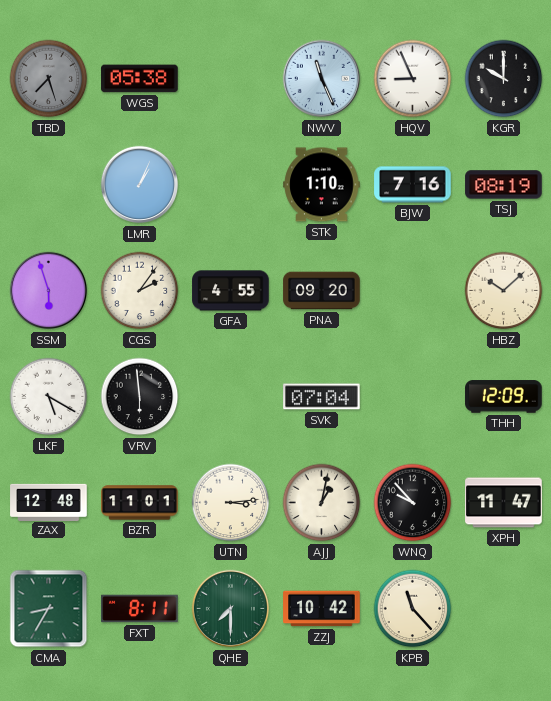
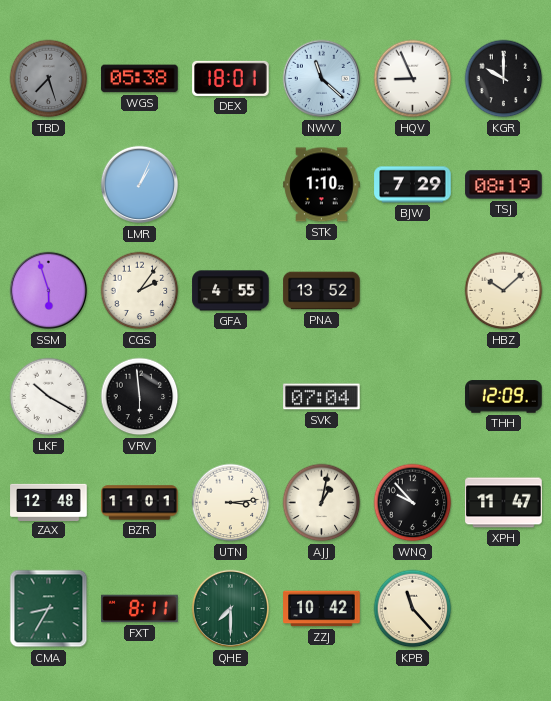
DEX: none -> 18:01
NWV: 11:26 -> 11:22
BJW: 7:16 -> 7:29
PNA: 09:20 -> 13:52
LKF: 5:20 -> 10:20
